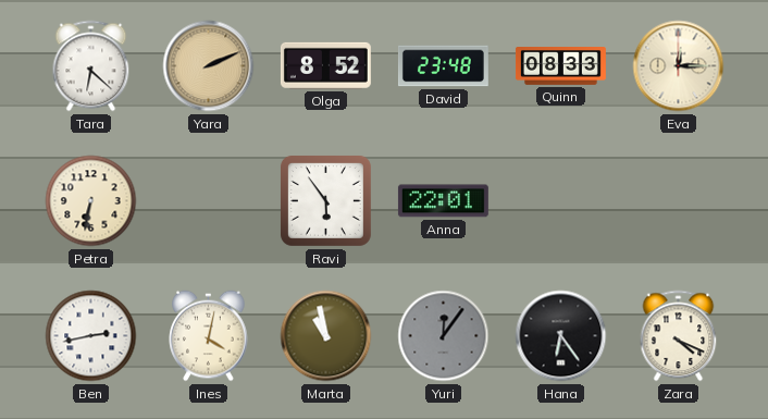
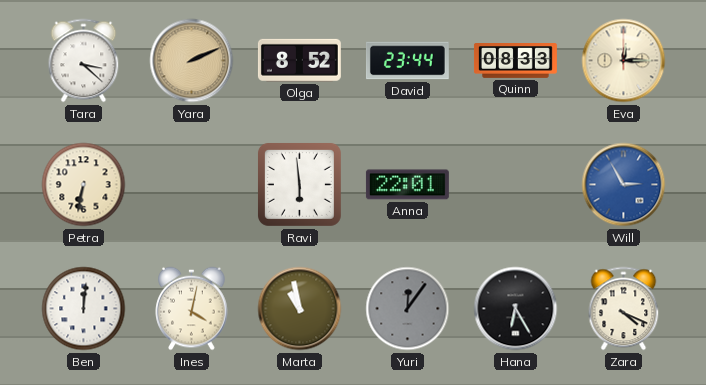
Tara: 6:22 -> 3:22
David: 23:48 -> 23:44
Ravi: 5:54 -> 5:59
Will: none -> 2:55
Ben: 2:43 -> 12:01
Hana: 6:24 -> 6:25
